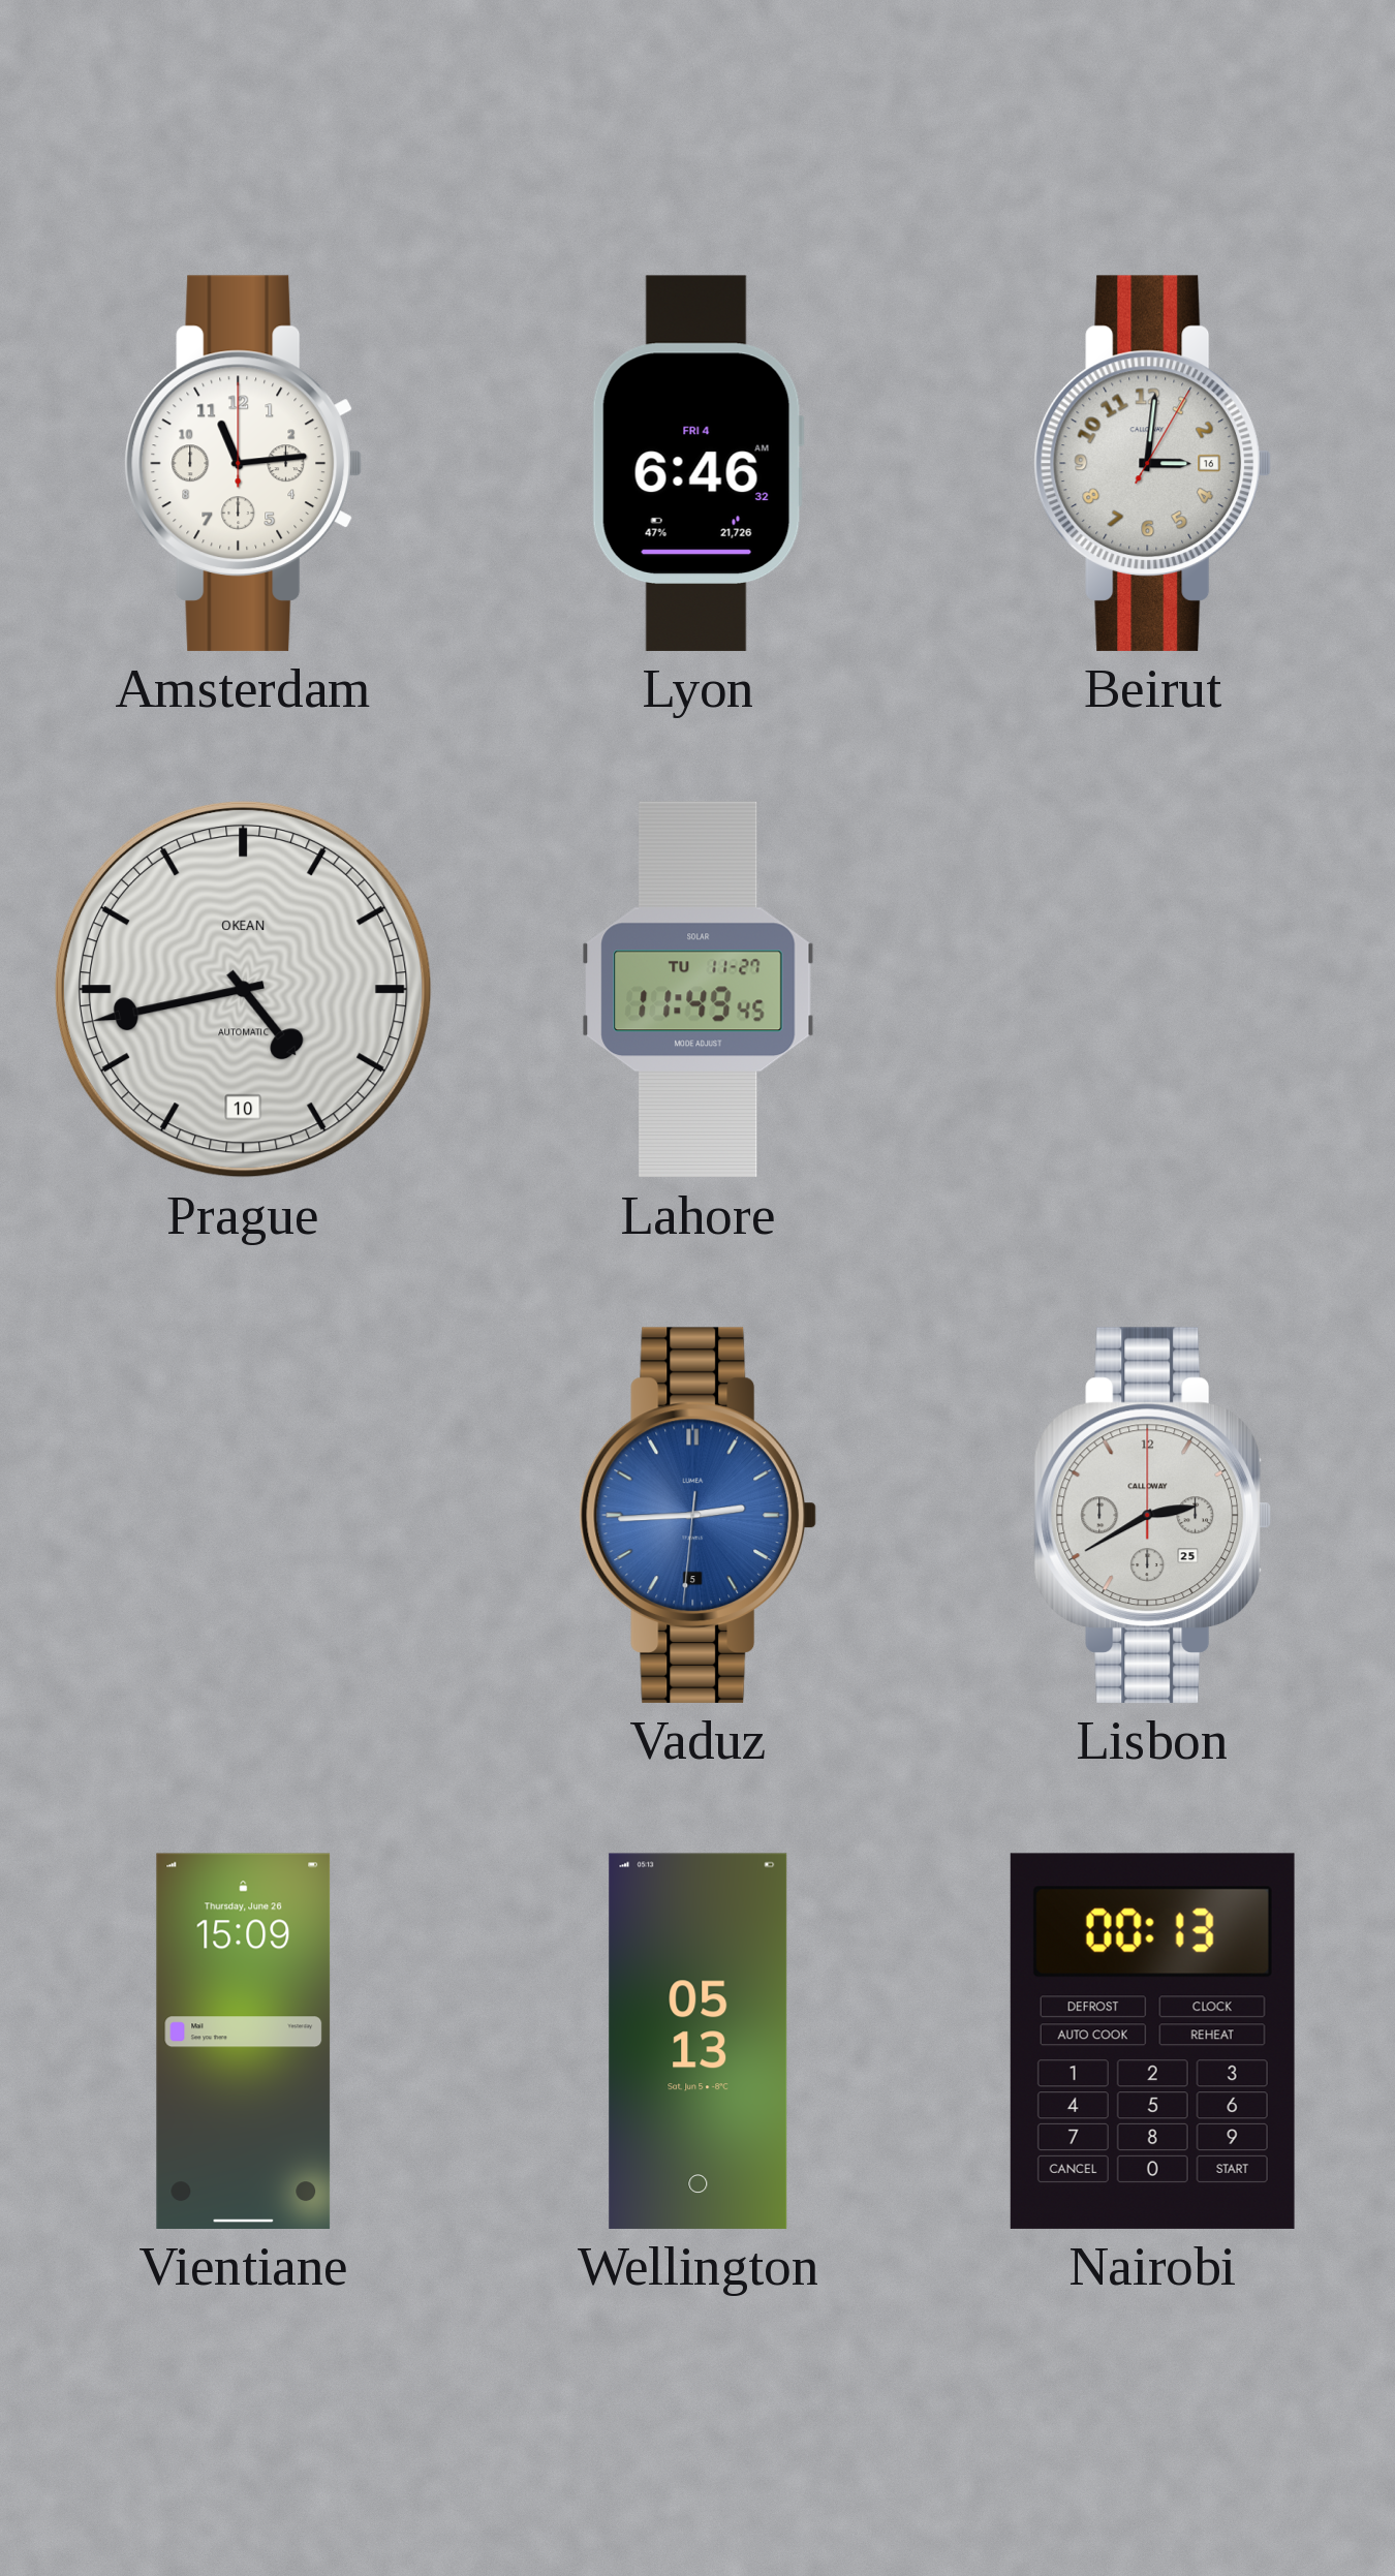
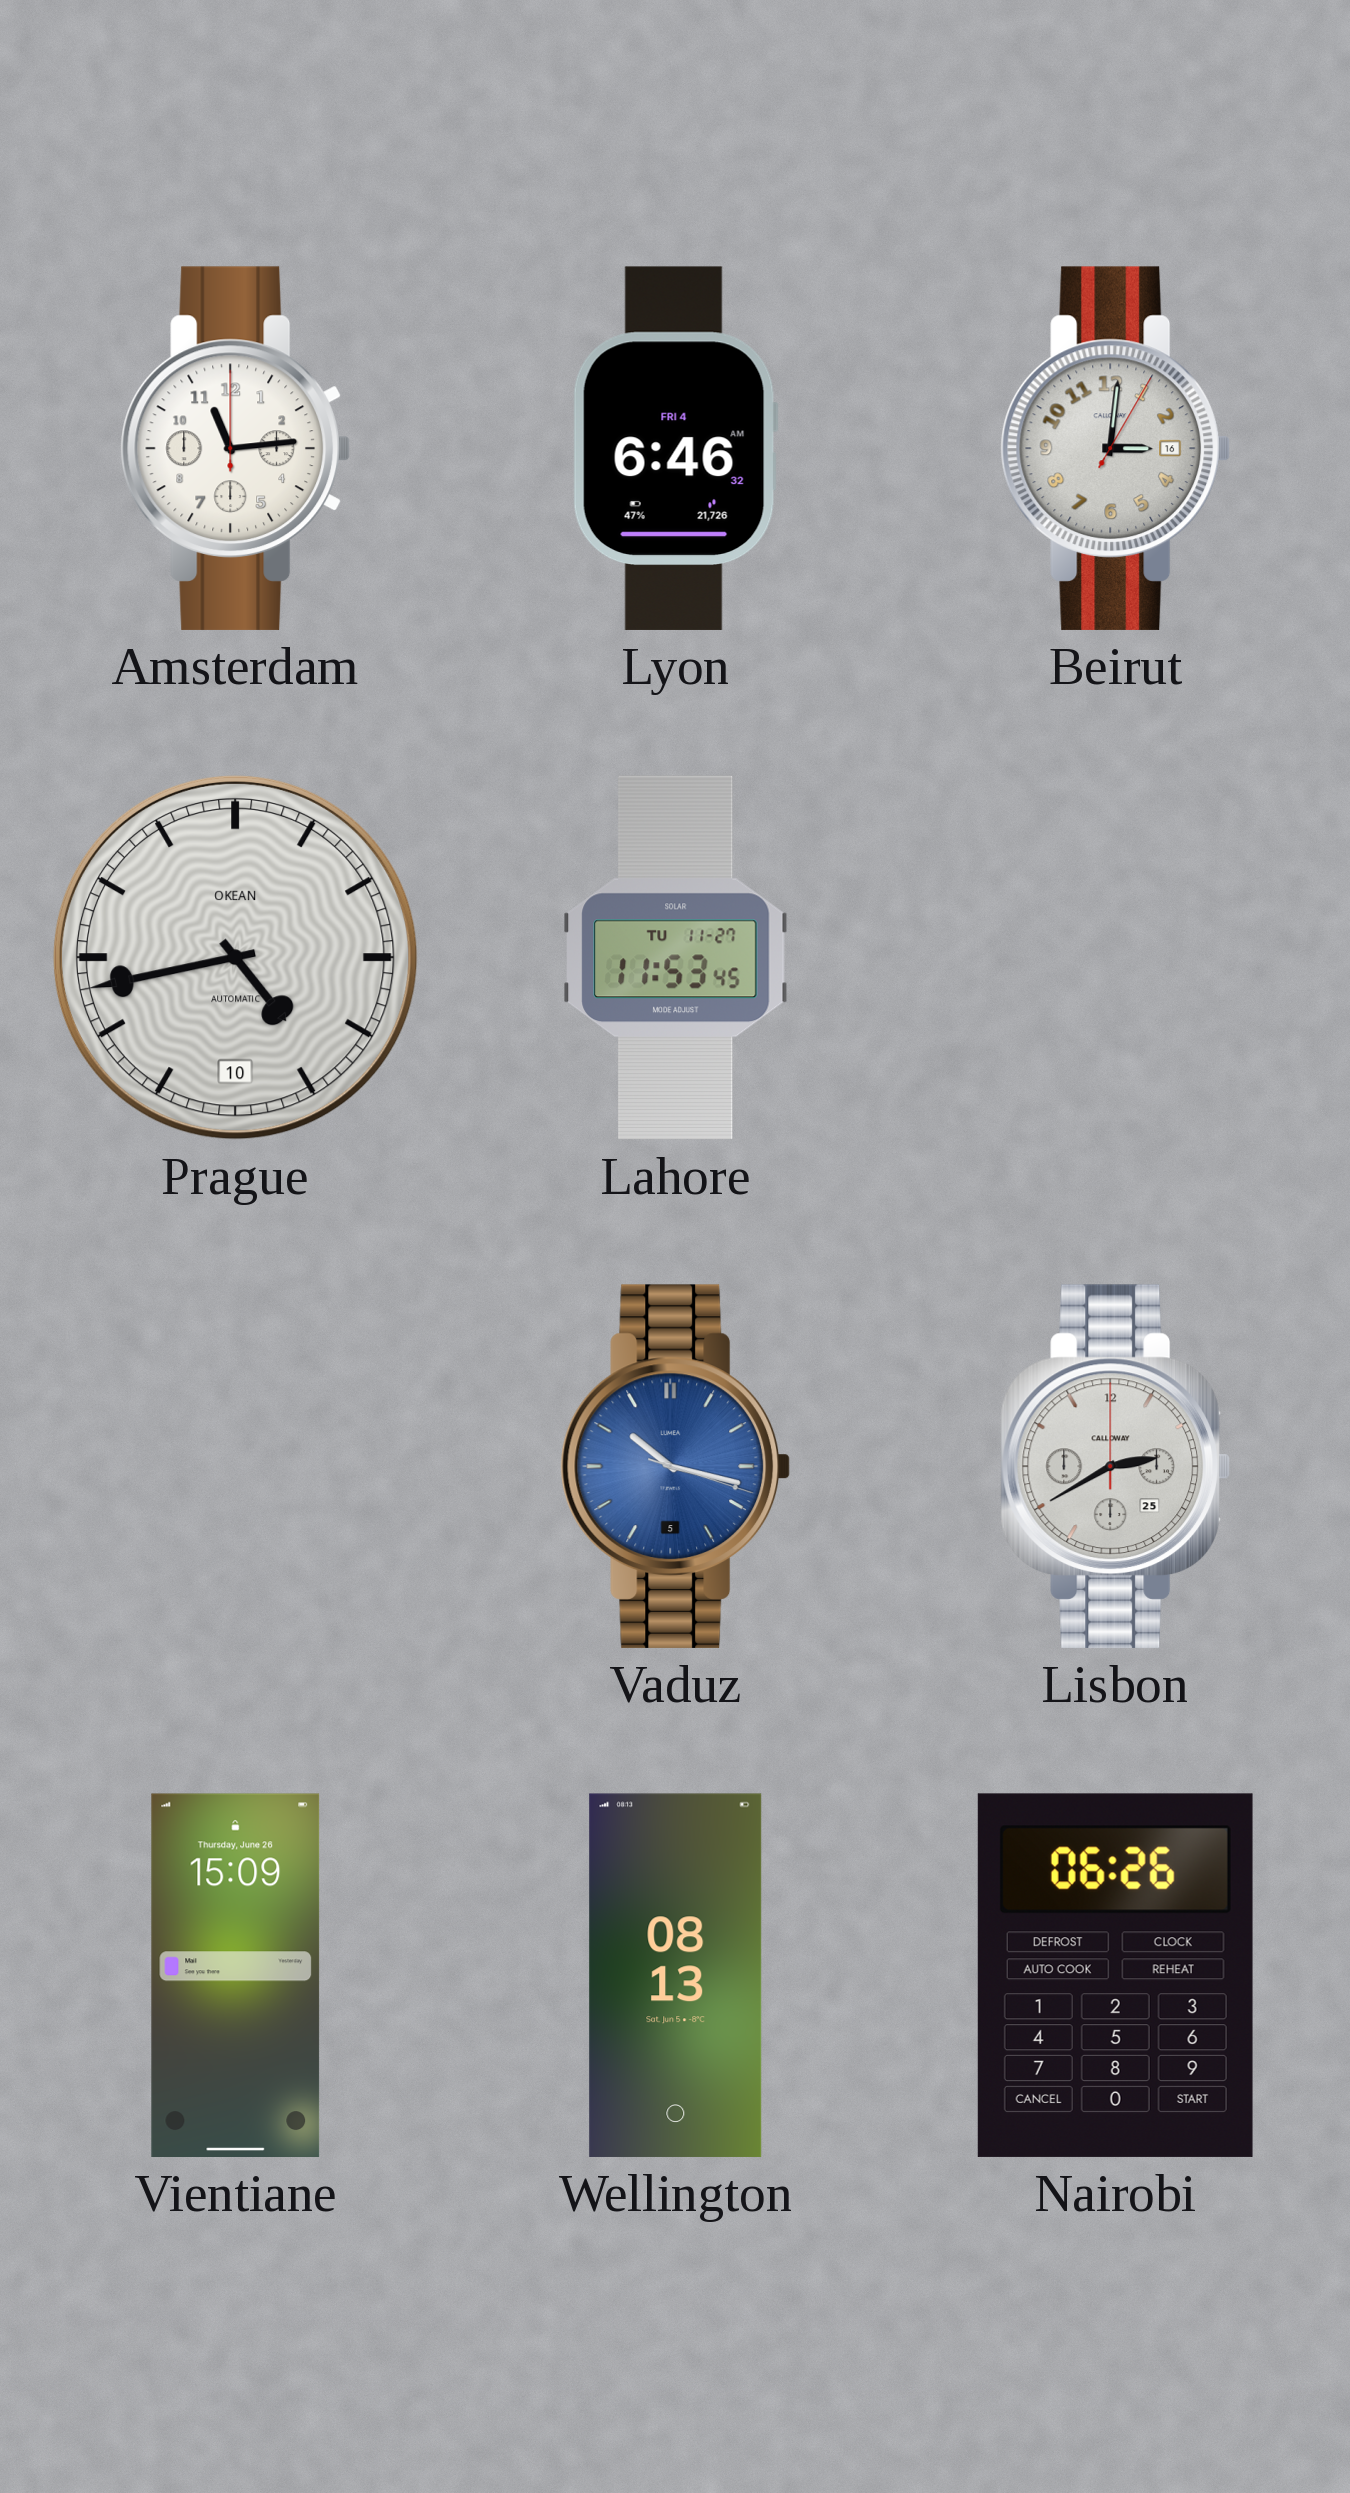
Lahore: 11:49 -> 11:53
Vaduz: 2:44 -> 10:17
Wellington: 05:13 -> 08:13
Nairobi: 00:13 -> 06:26
